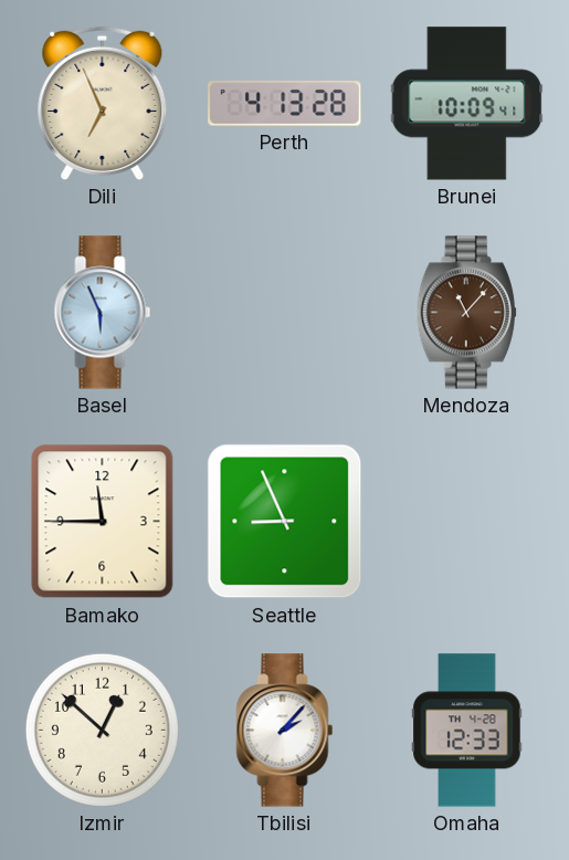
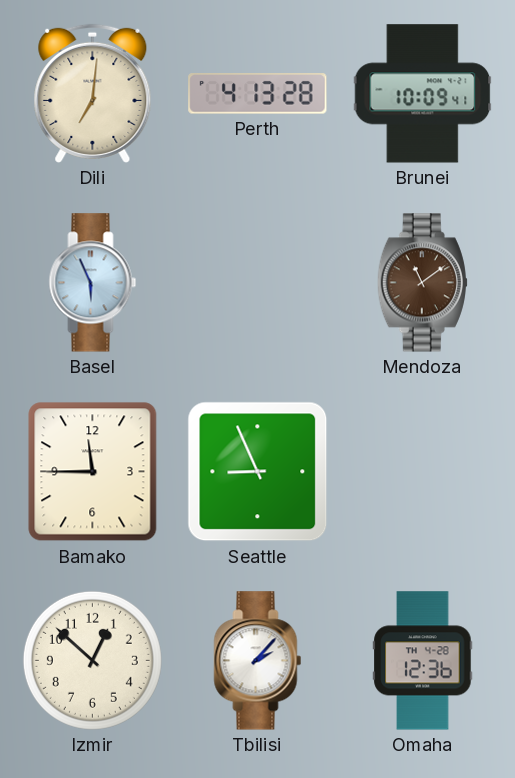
Dili: 6:56 -> 7:01
Mendoza: 11:07 -> 11:09
Omaha: 12:33 -> 12:36
